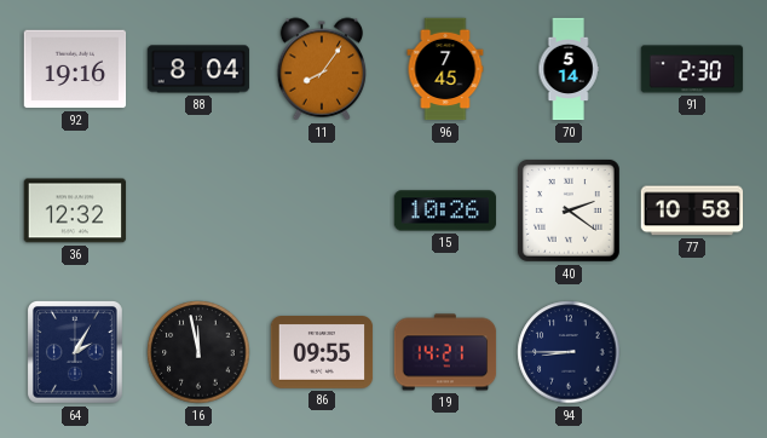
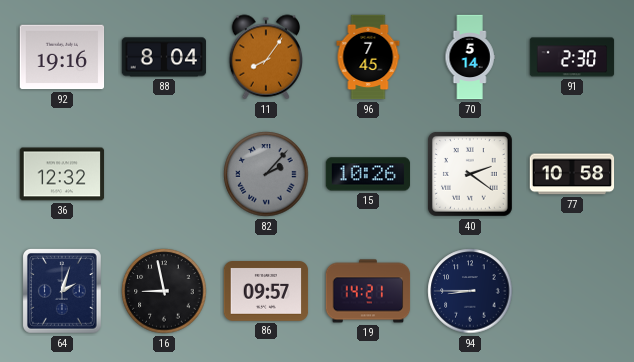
82: none -> 2:07
64: 2:05 -> 2:03
16: 11:58 -> 8:58
86: 09:55 -> 09:57
